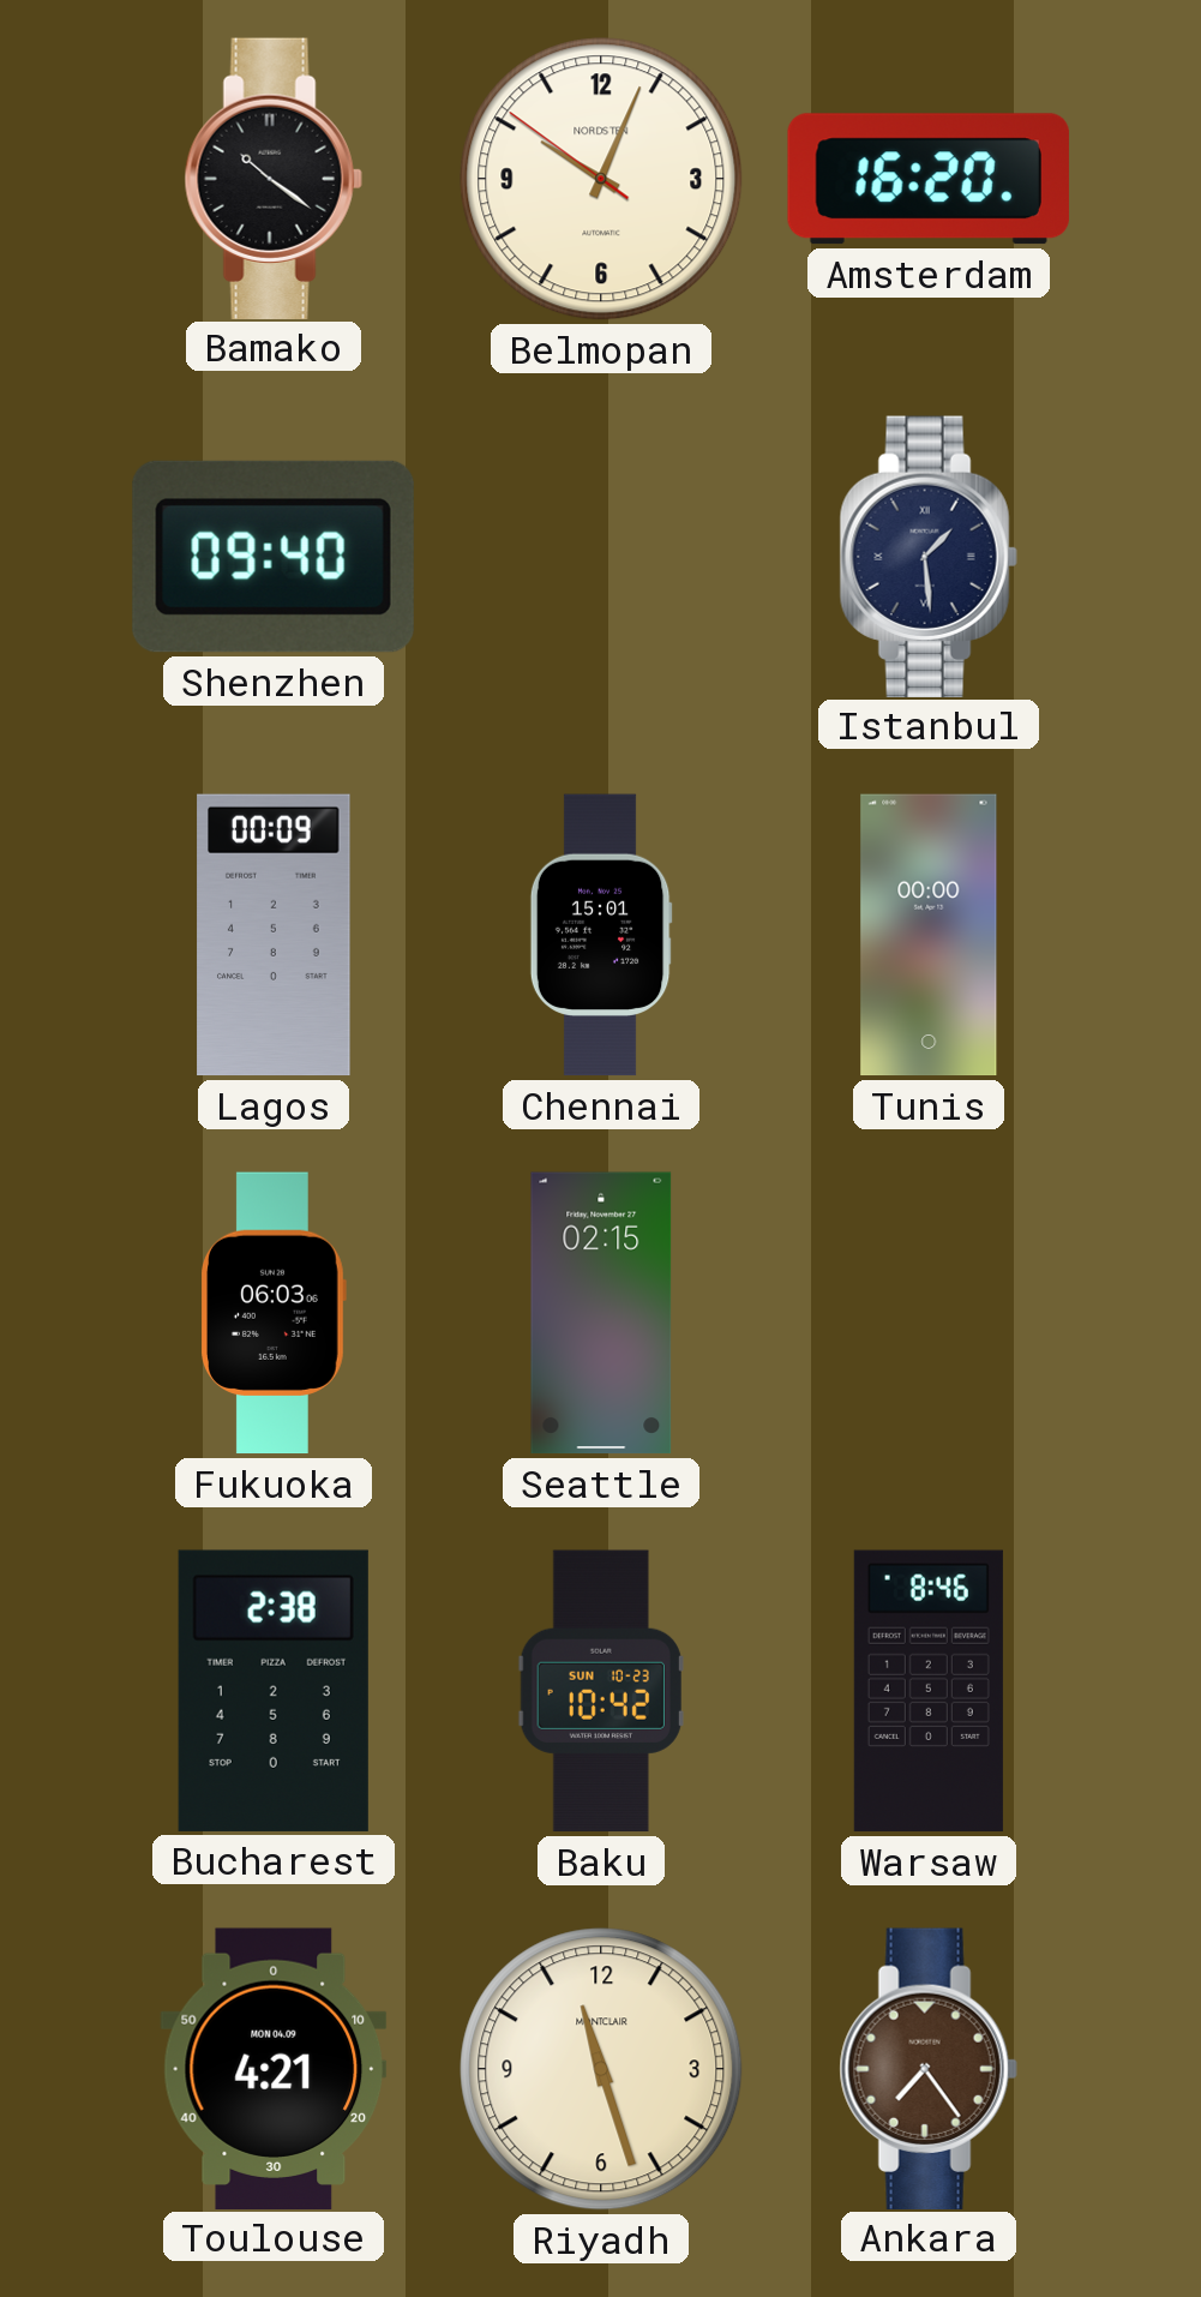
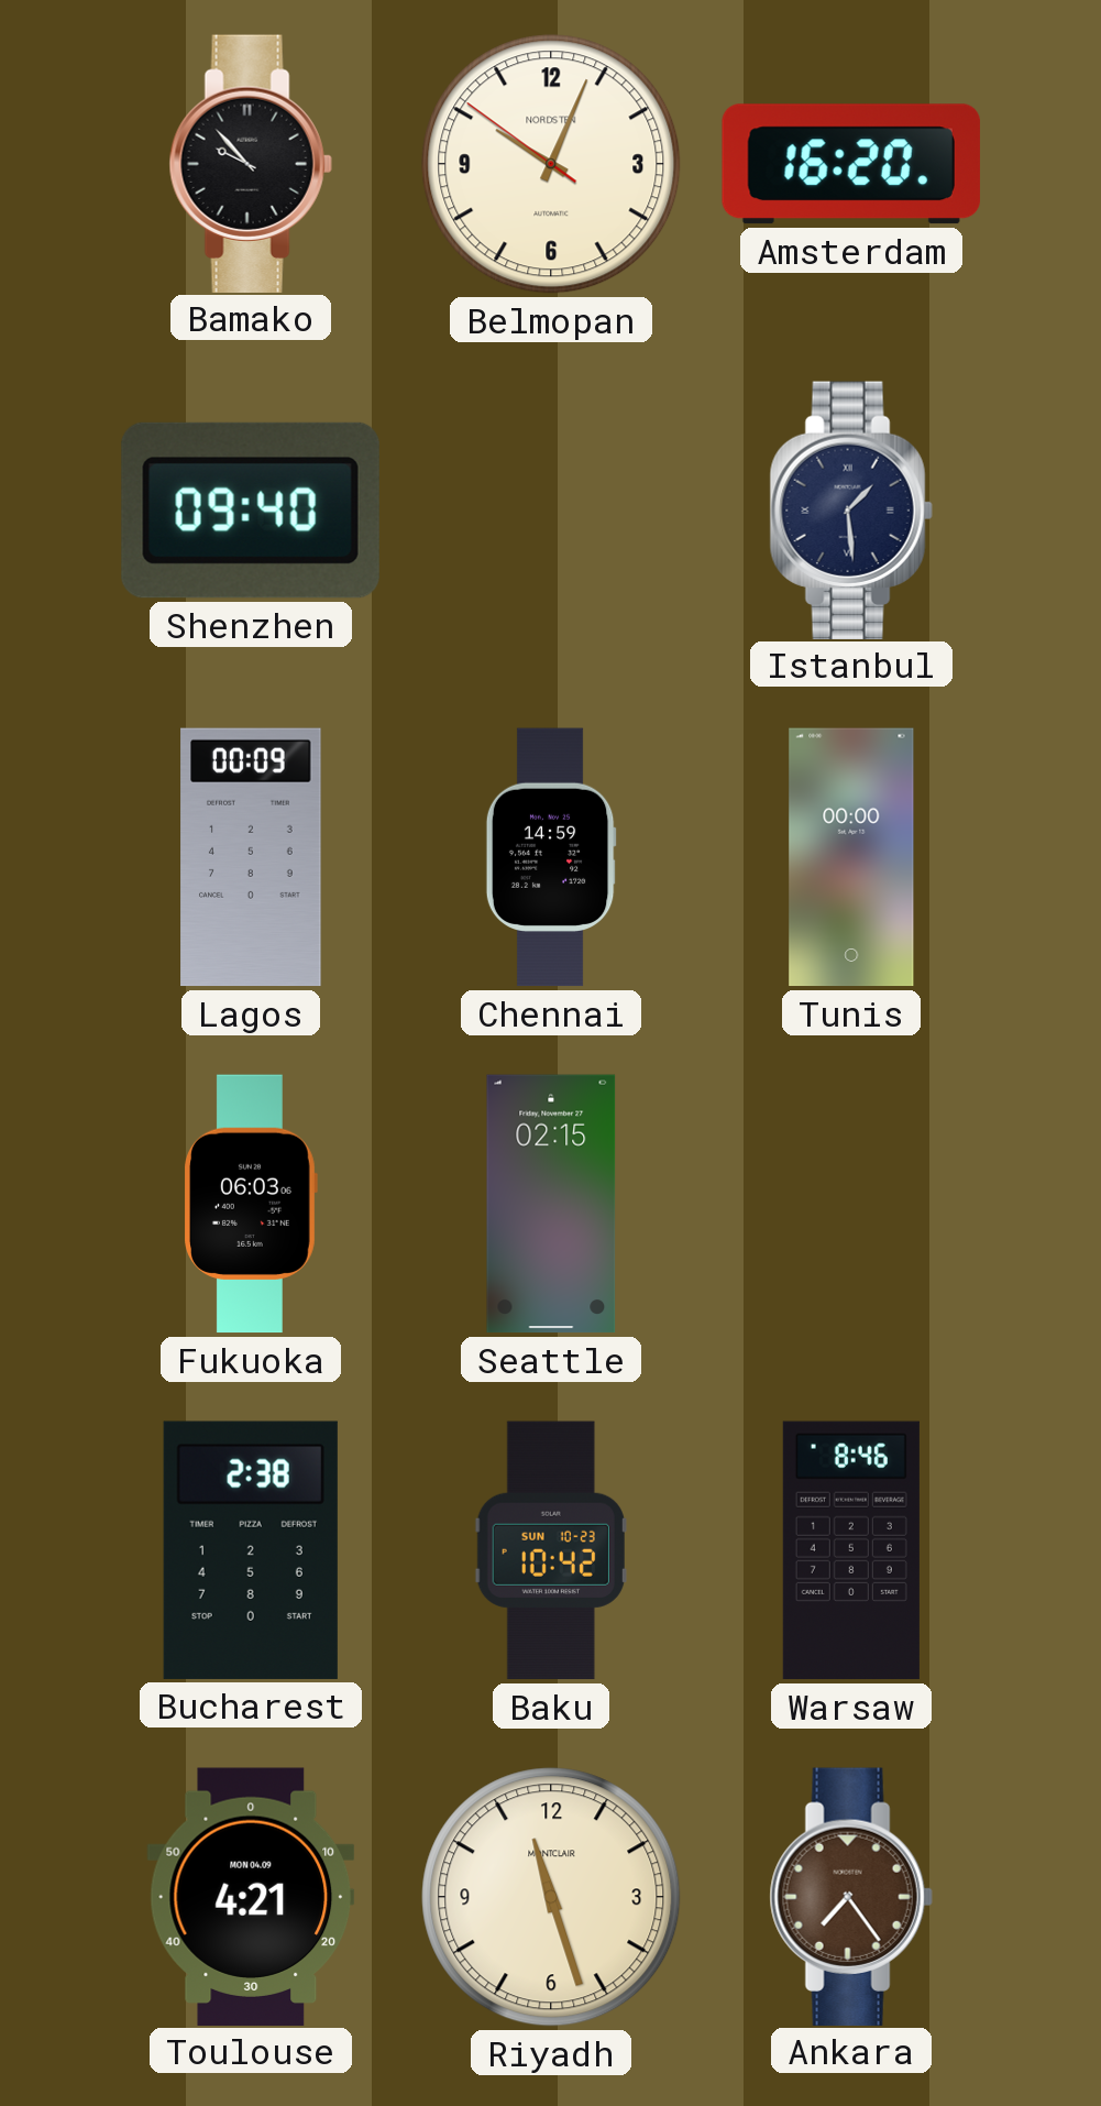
Bamako: 10:21 -> 9:53
Chennai: 15:01 -> 14:59
